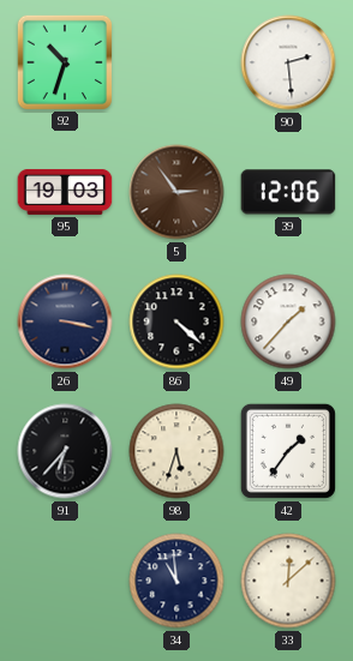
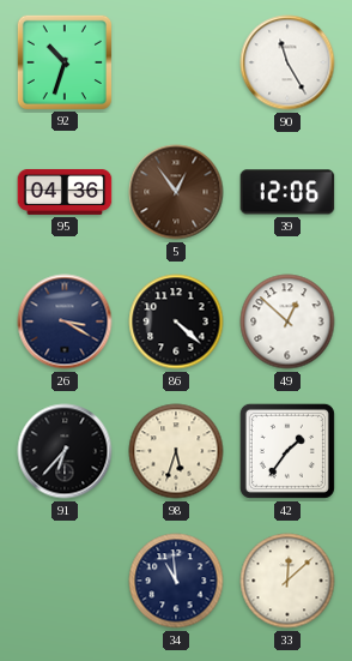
90: 2:29 -> 11:25
95: 19:03 -> 04:36
5: 2:54 -> 12:54
26: 3:17 -> 3:20
49: 1:37 -> 12:52
